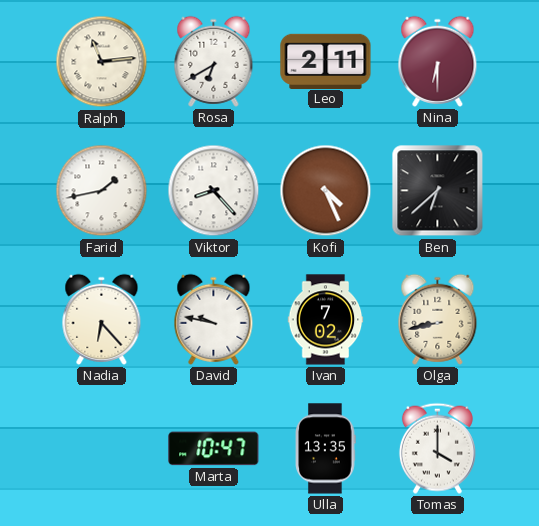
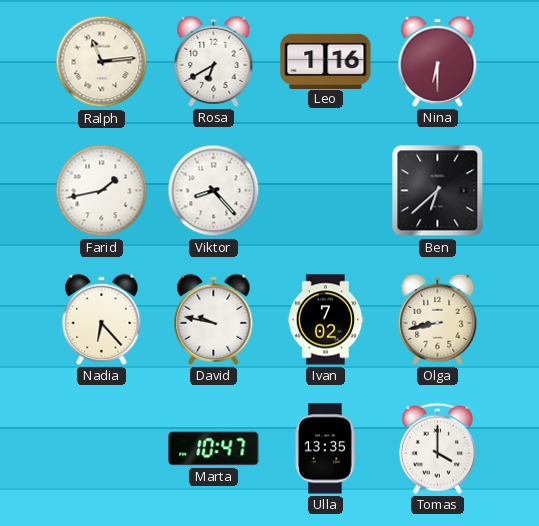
Leo: 2:11 -> 1:16
Kofi: 4:26 -> none
